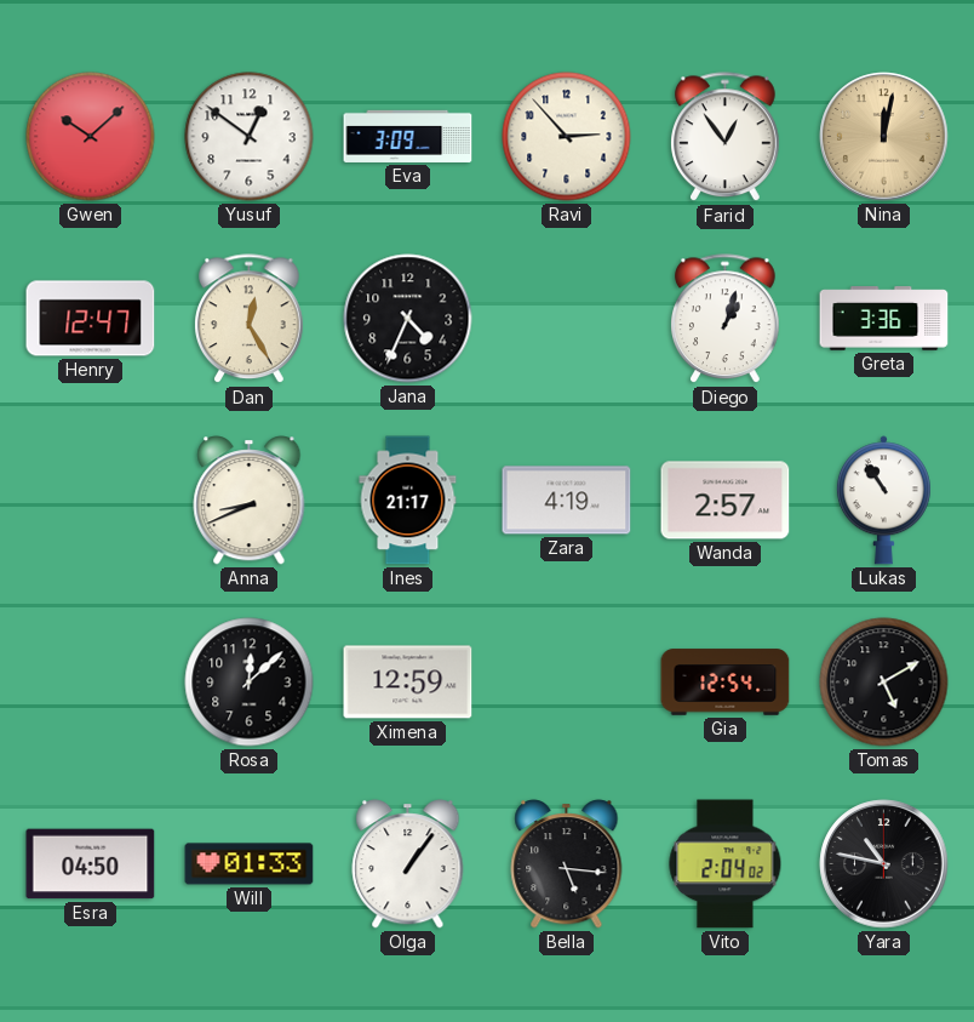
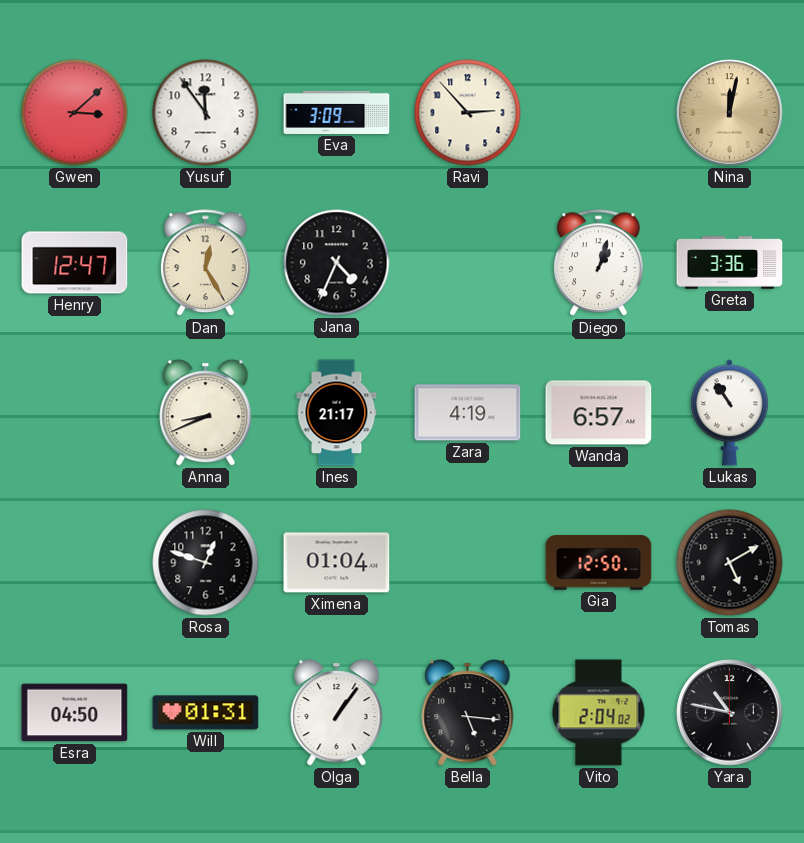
Gwen: 10:08 -> 3:08
Yusuf: 12:51 -> 11:54
Farid: 12:54 -> none
Wanda: 2:57 -> 6:57
Rosa: 12:08 -> 12:48
Ximena: 12:59 -> 01:04
Gia: 12:54 -> 12:50
Will: 01:33 -> 01:31
